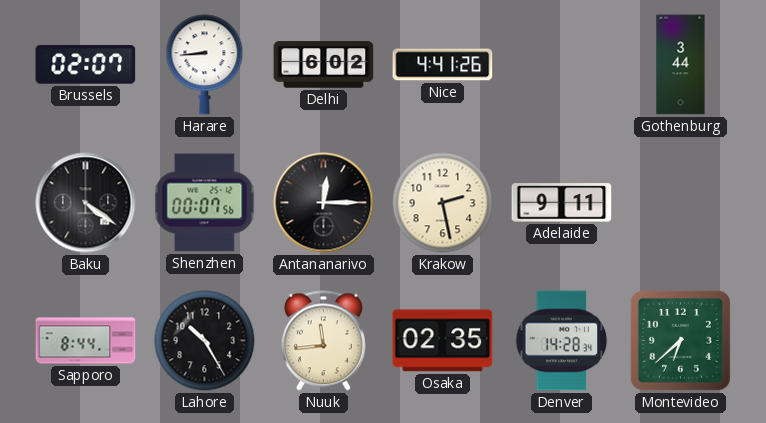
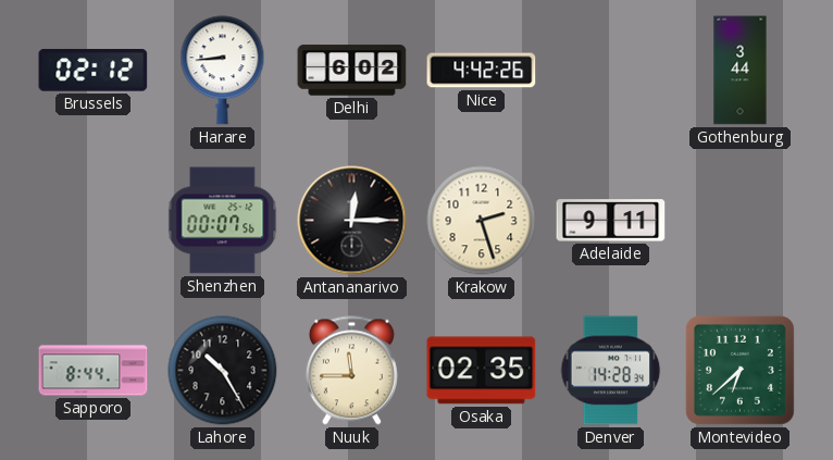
Brussels: 02:07 -> 02:12
Nice: 4:41 -> 4:42
Baku: 4:21 -> none
Krakow: 2:28 -> 2:27
Nuuk: 11:44 -> 11:45
